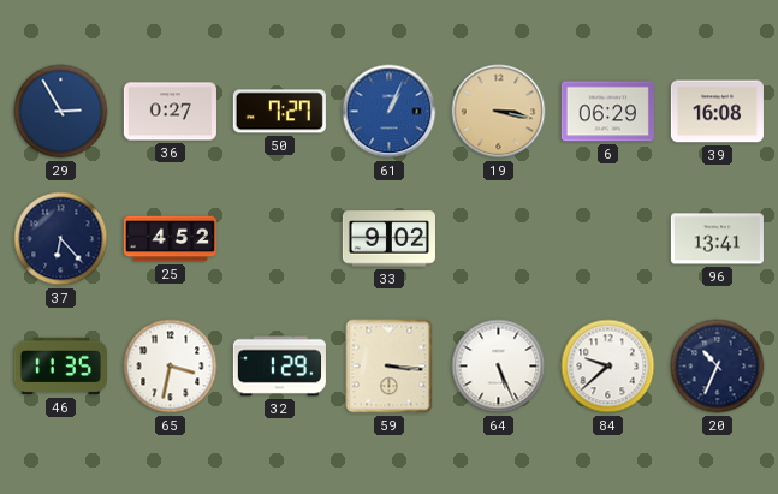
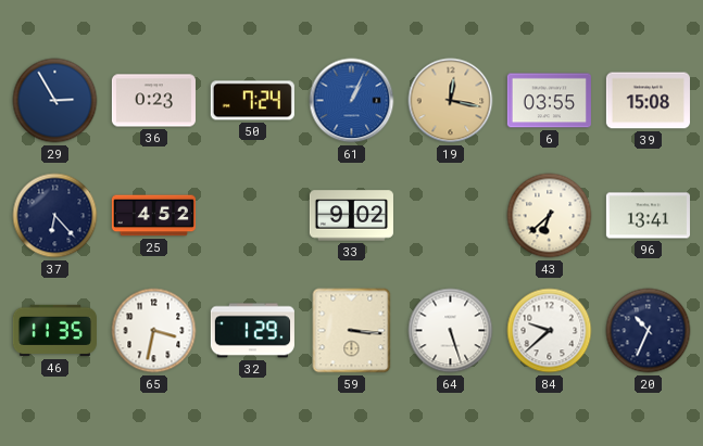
36: 0:27 -> 0:23
50: 7:27 -> 7:24
19: 3:17 -> 12:17
6: 06:29 -> 03:55
39: 16:08 -> 15:08
43: none -> 6:38
64: 5:26 -> 5:27
